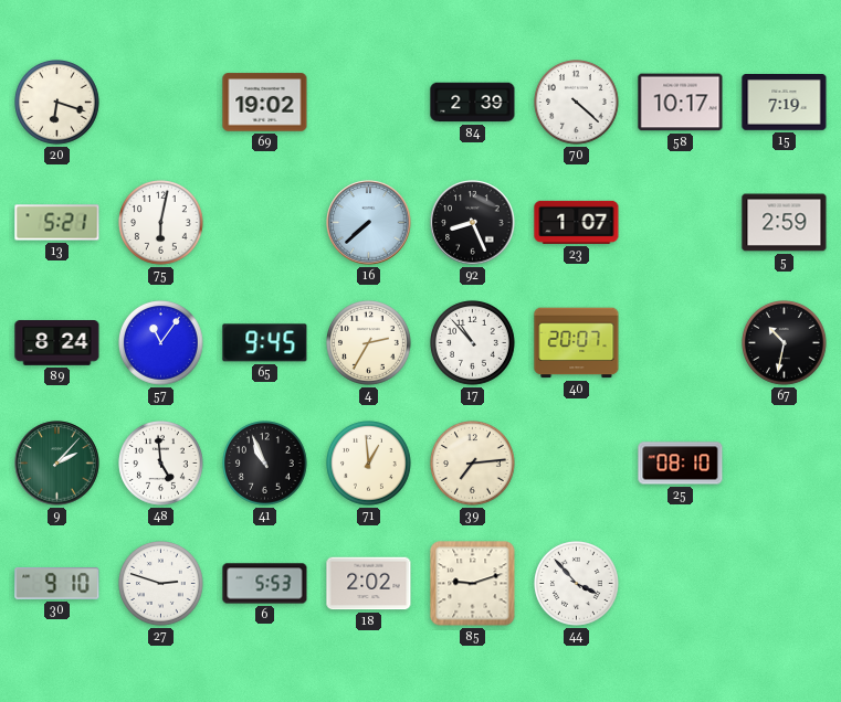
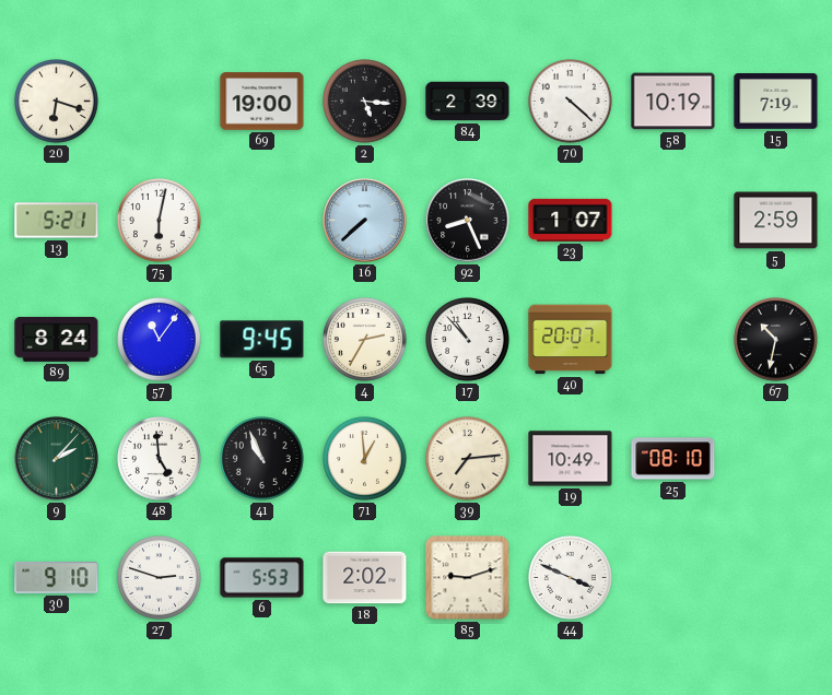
69: 19:02 -> 19:00
2: none -> 5:16
58: 10:17 -> 10:19
19: none -> 10:49
44: 3:53 -> 3:49
